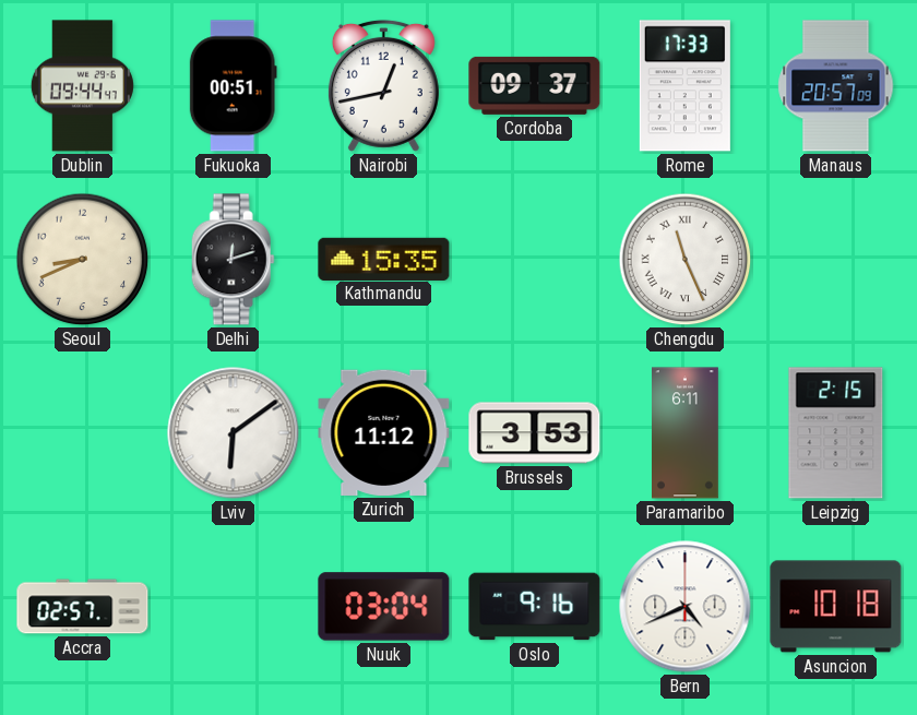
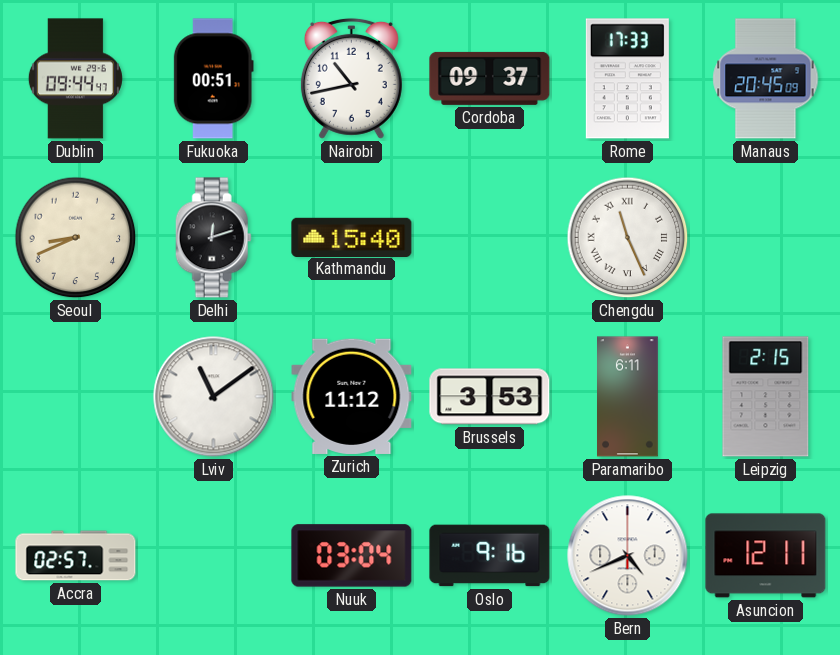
Nairobi: 12:43 -> 10:43
Manaus: 20:57 -> 20:45
Kathmandu: 15:35 -> 15:40
Lviv: 6:09 -> 11:09
Asuncion: 10:18 -> 12:11
